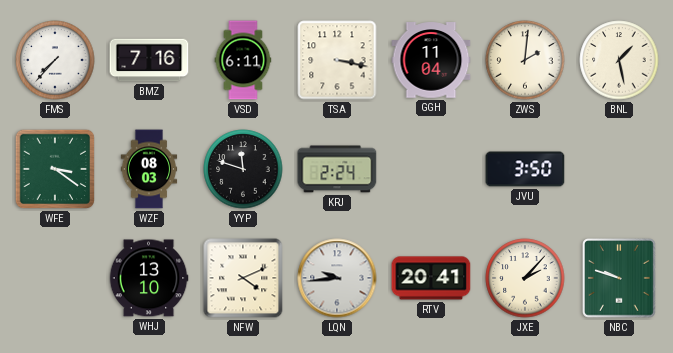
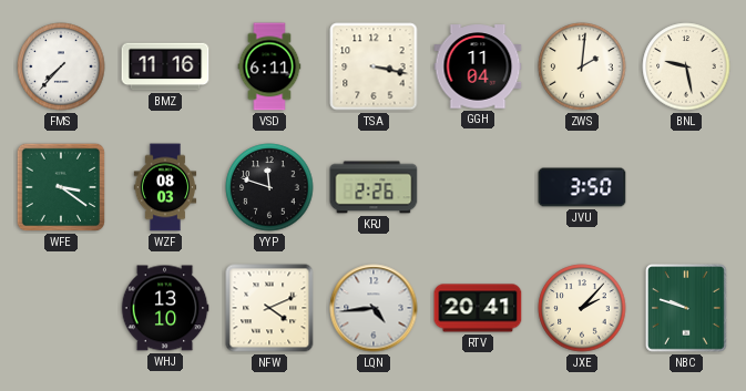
BMZ: 7:16 -> 11:16
BNL: 1:28 -> 9:28
KRJ: 2:24 -> 2:26
LQN: 9:44 -> 4:44
